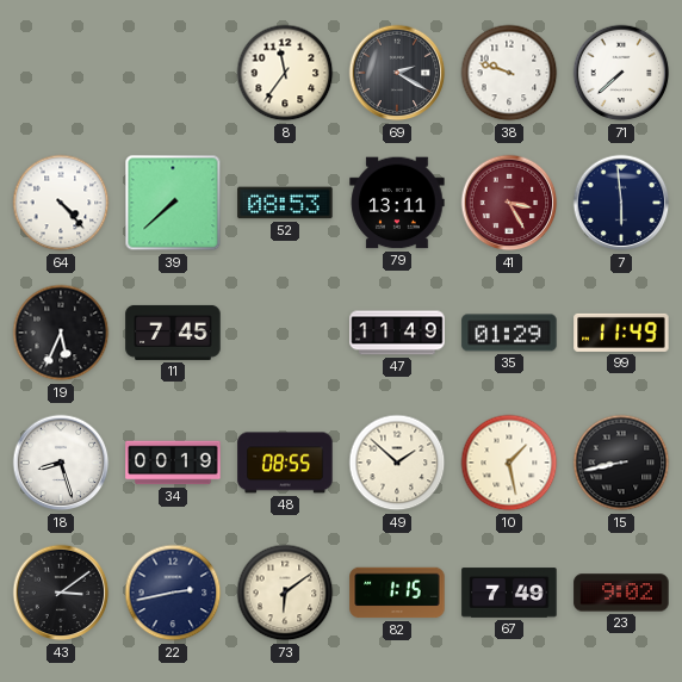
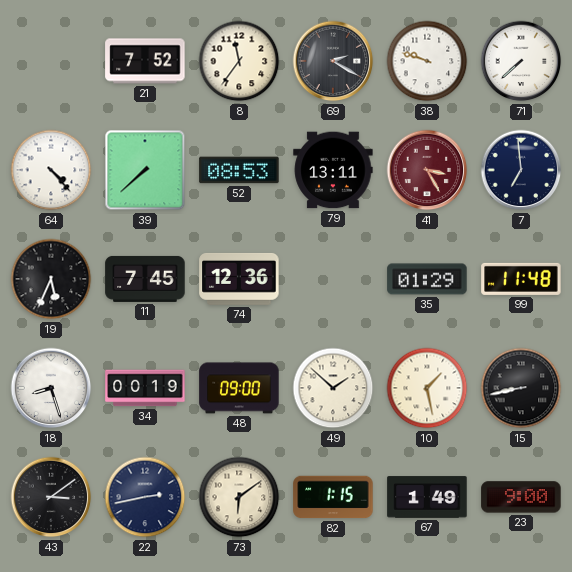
21: none -> 7:52
7: 5:59 -> 6:59
74: none -> 12:36
47: 11:49 -> none
99: 11:49 -> 11:48
48: 08:55 -> 09:00
67: 7:49 -> 1:49
23: 9:02 -> 9:00
